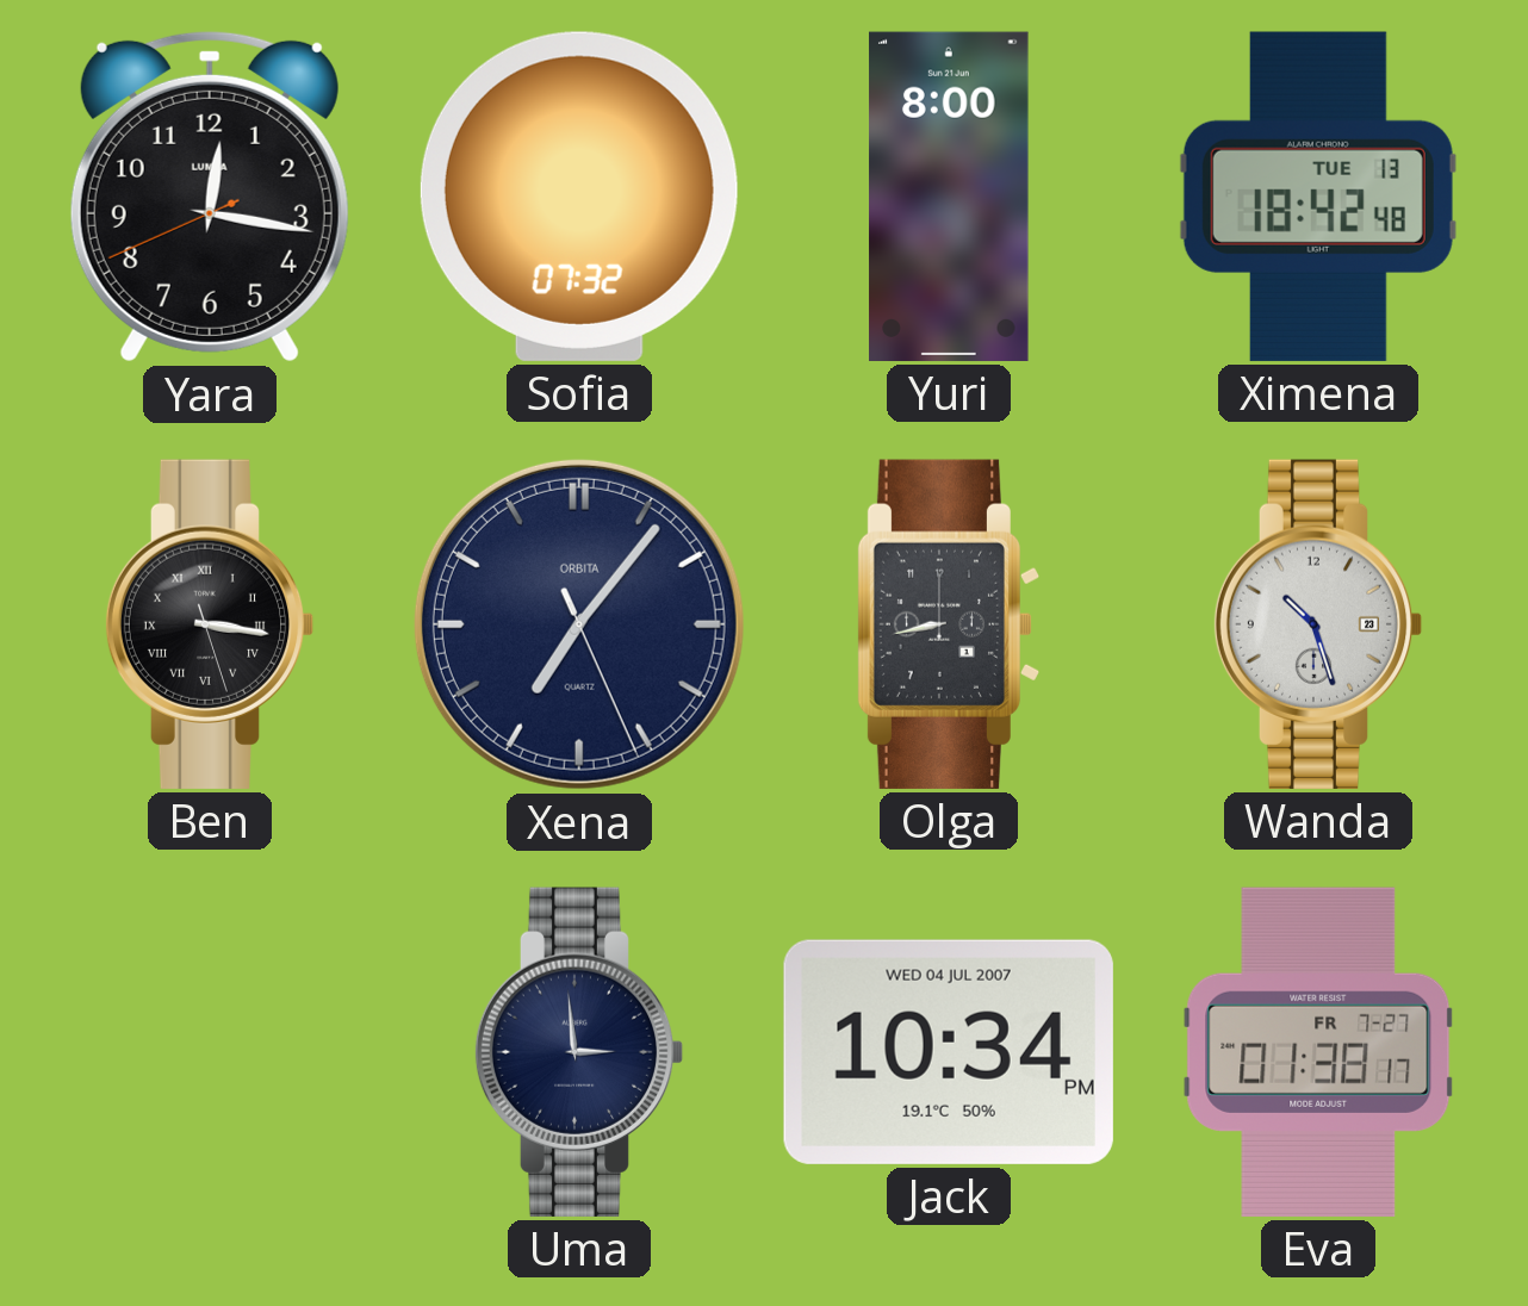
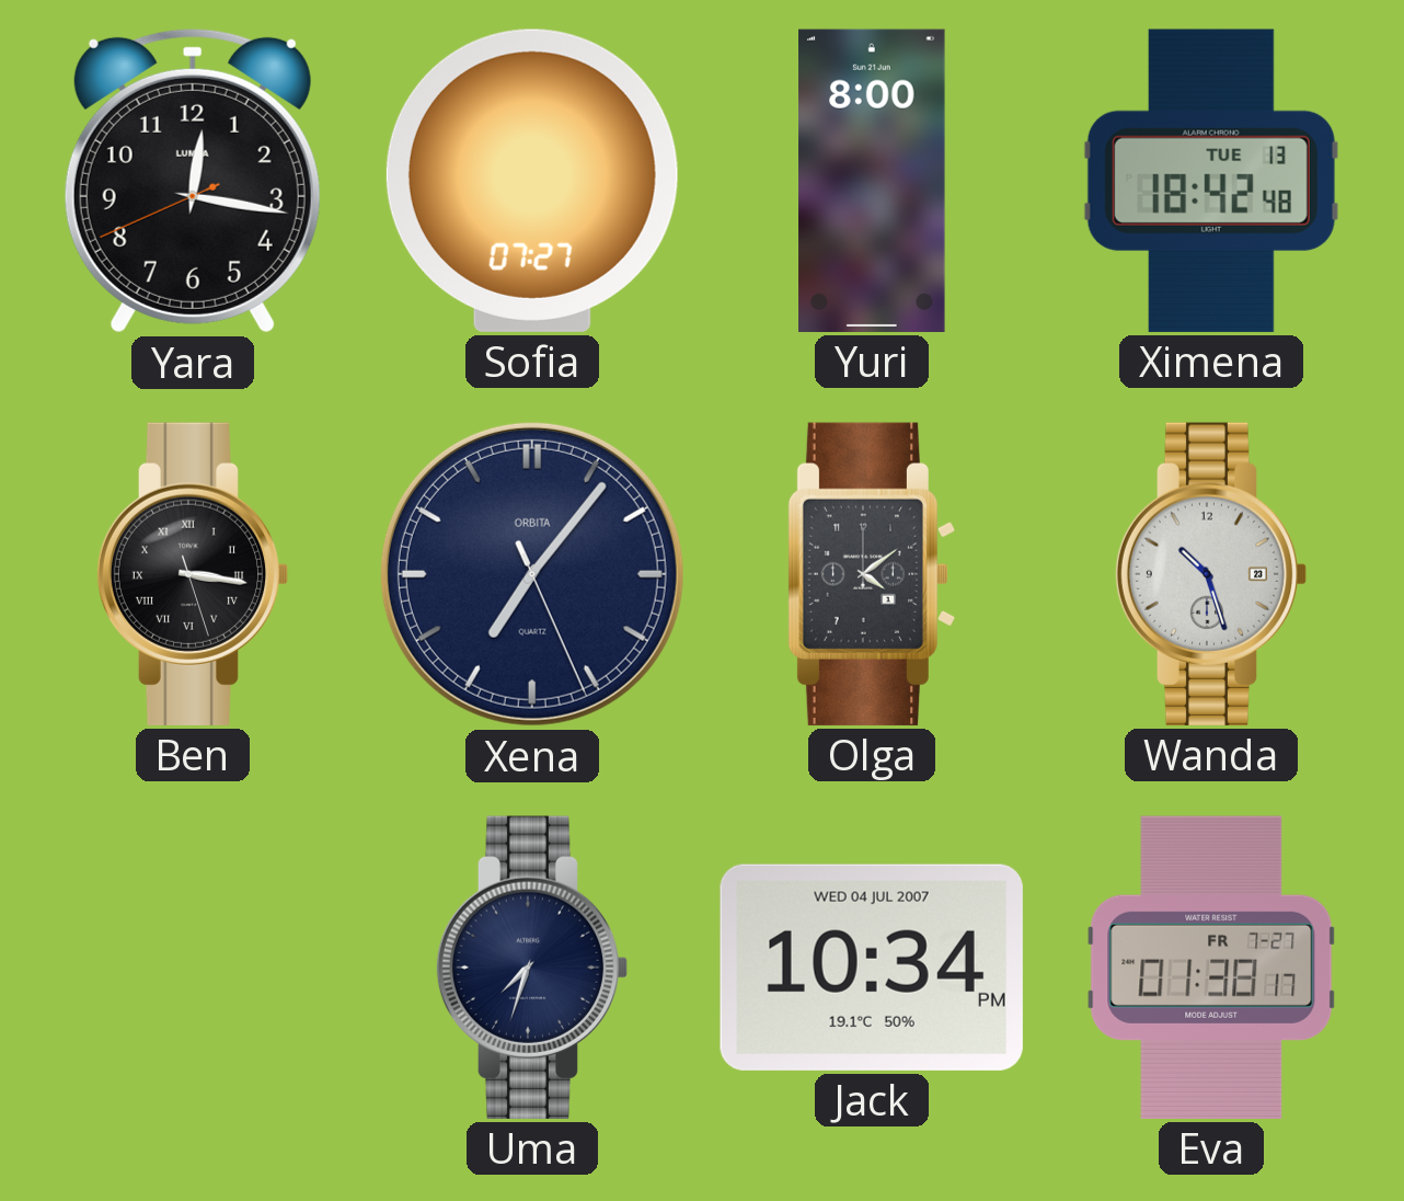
Sofia: 07:32 -> 07:27
Olga: 8:43 -> 4:09
Uma: 2:59 -> 7:33
